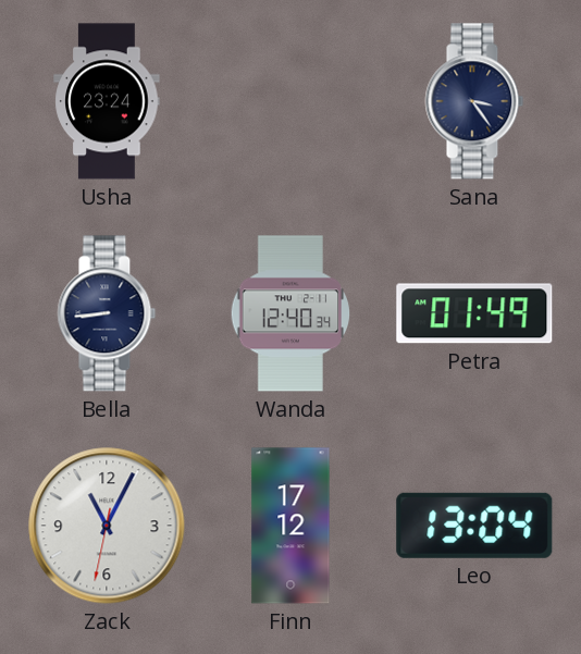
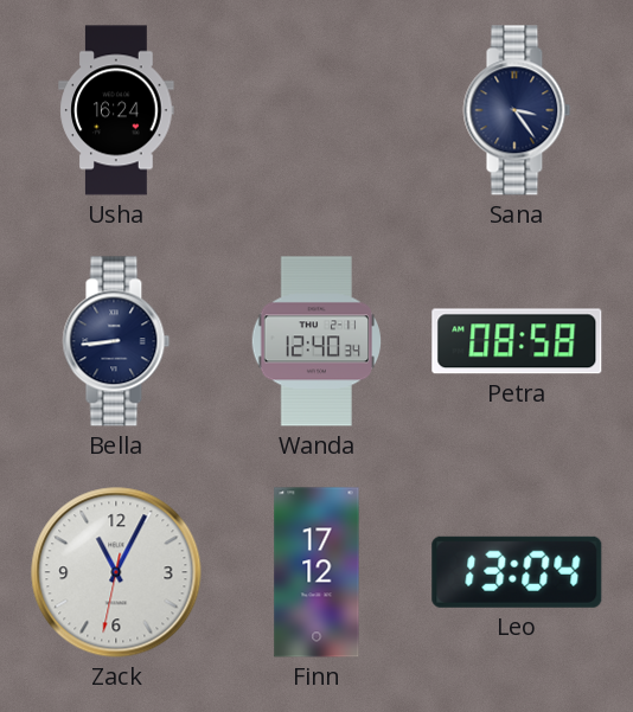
Usha: 23:24 -> 16:24
Petra: 01:49 -> 08:58
